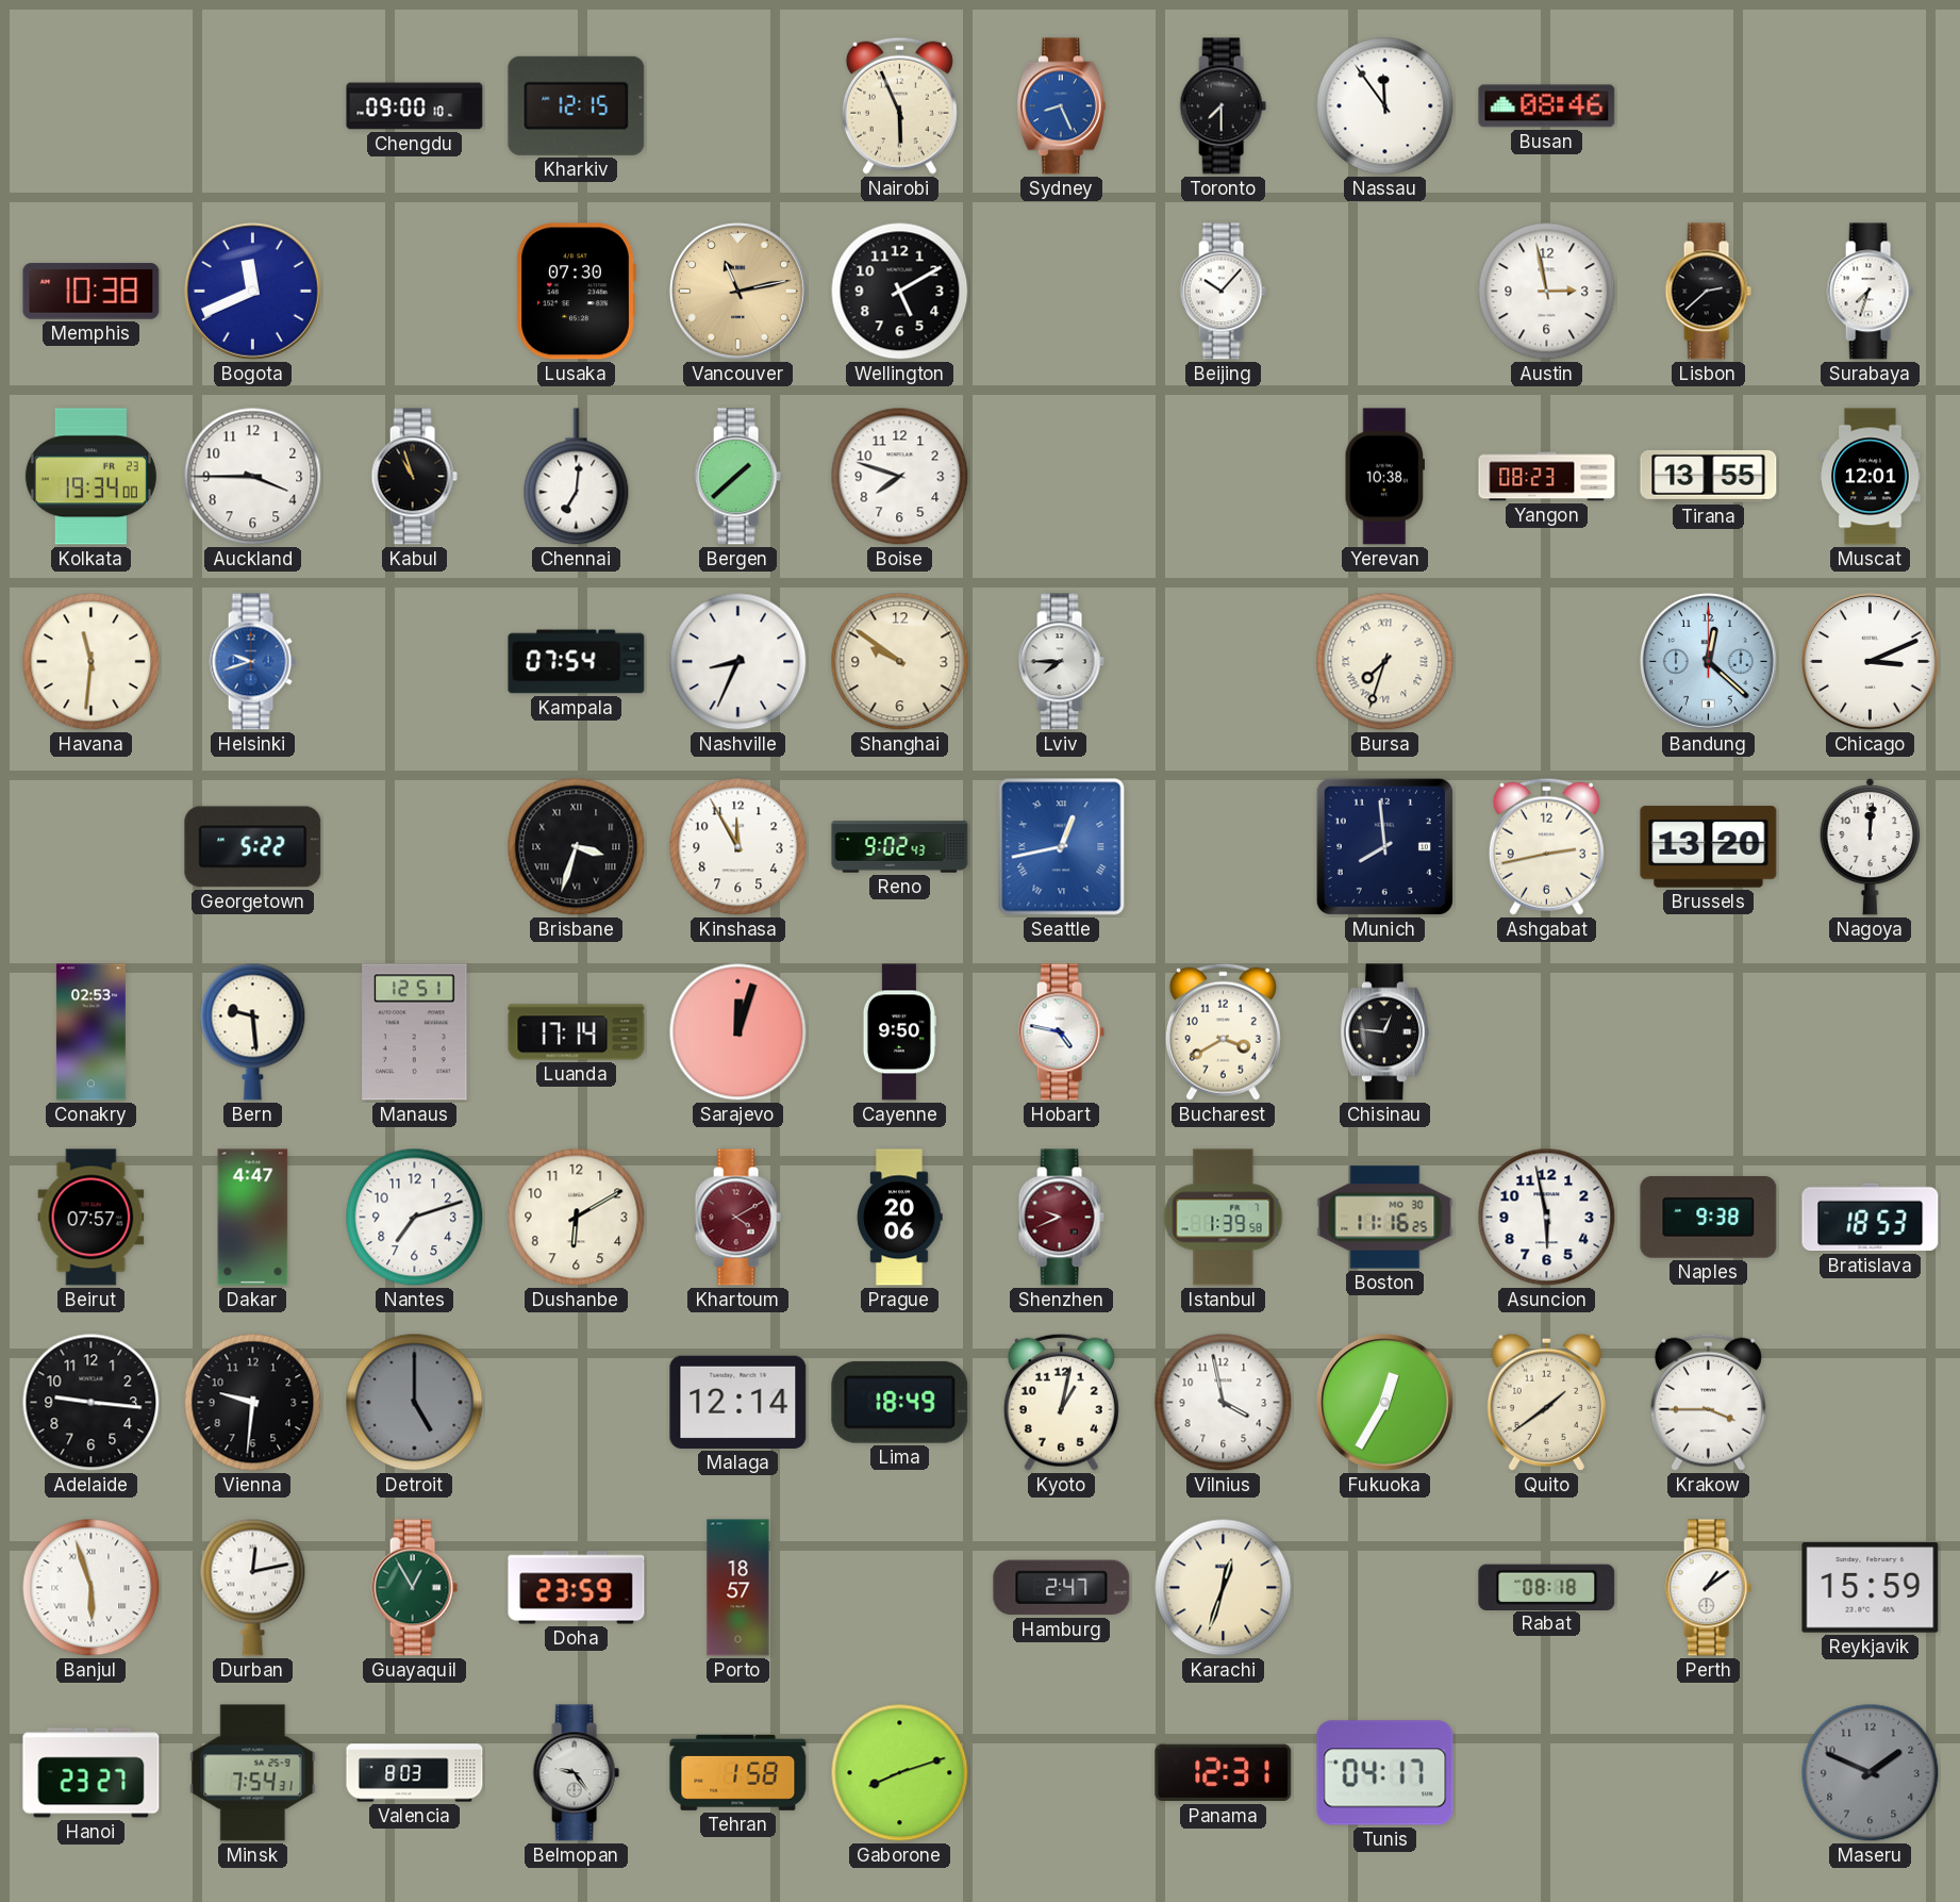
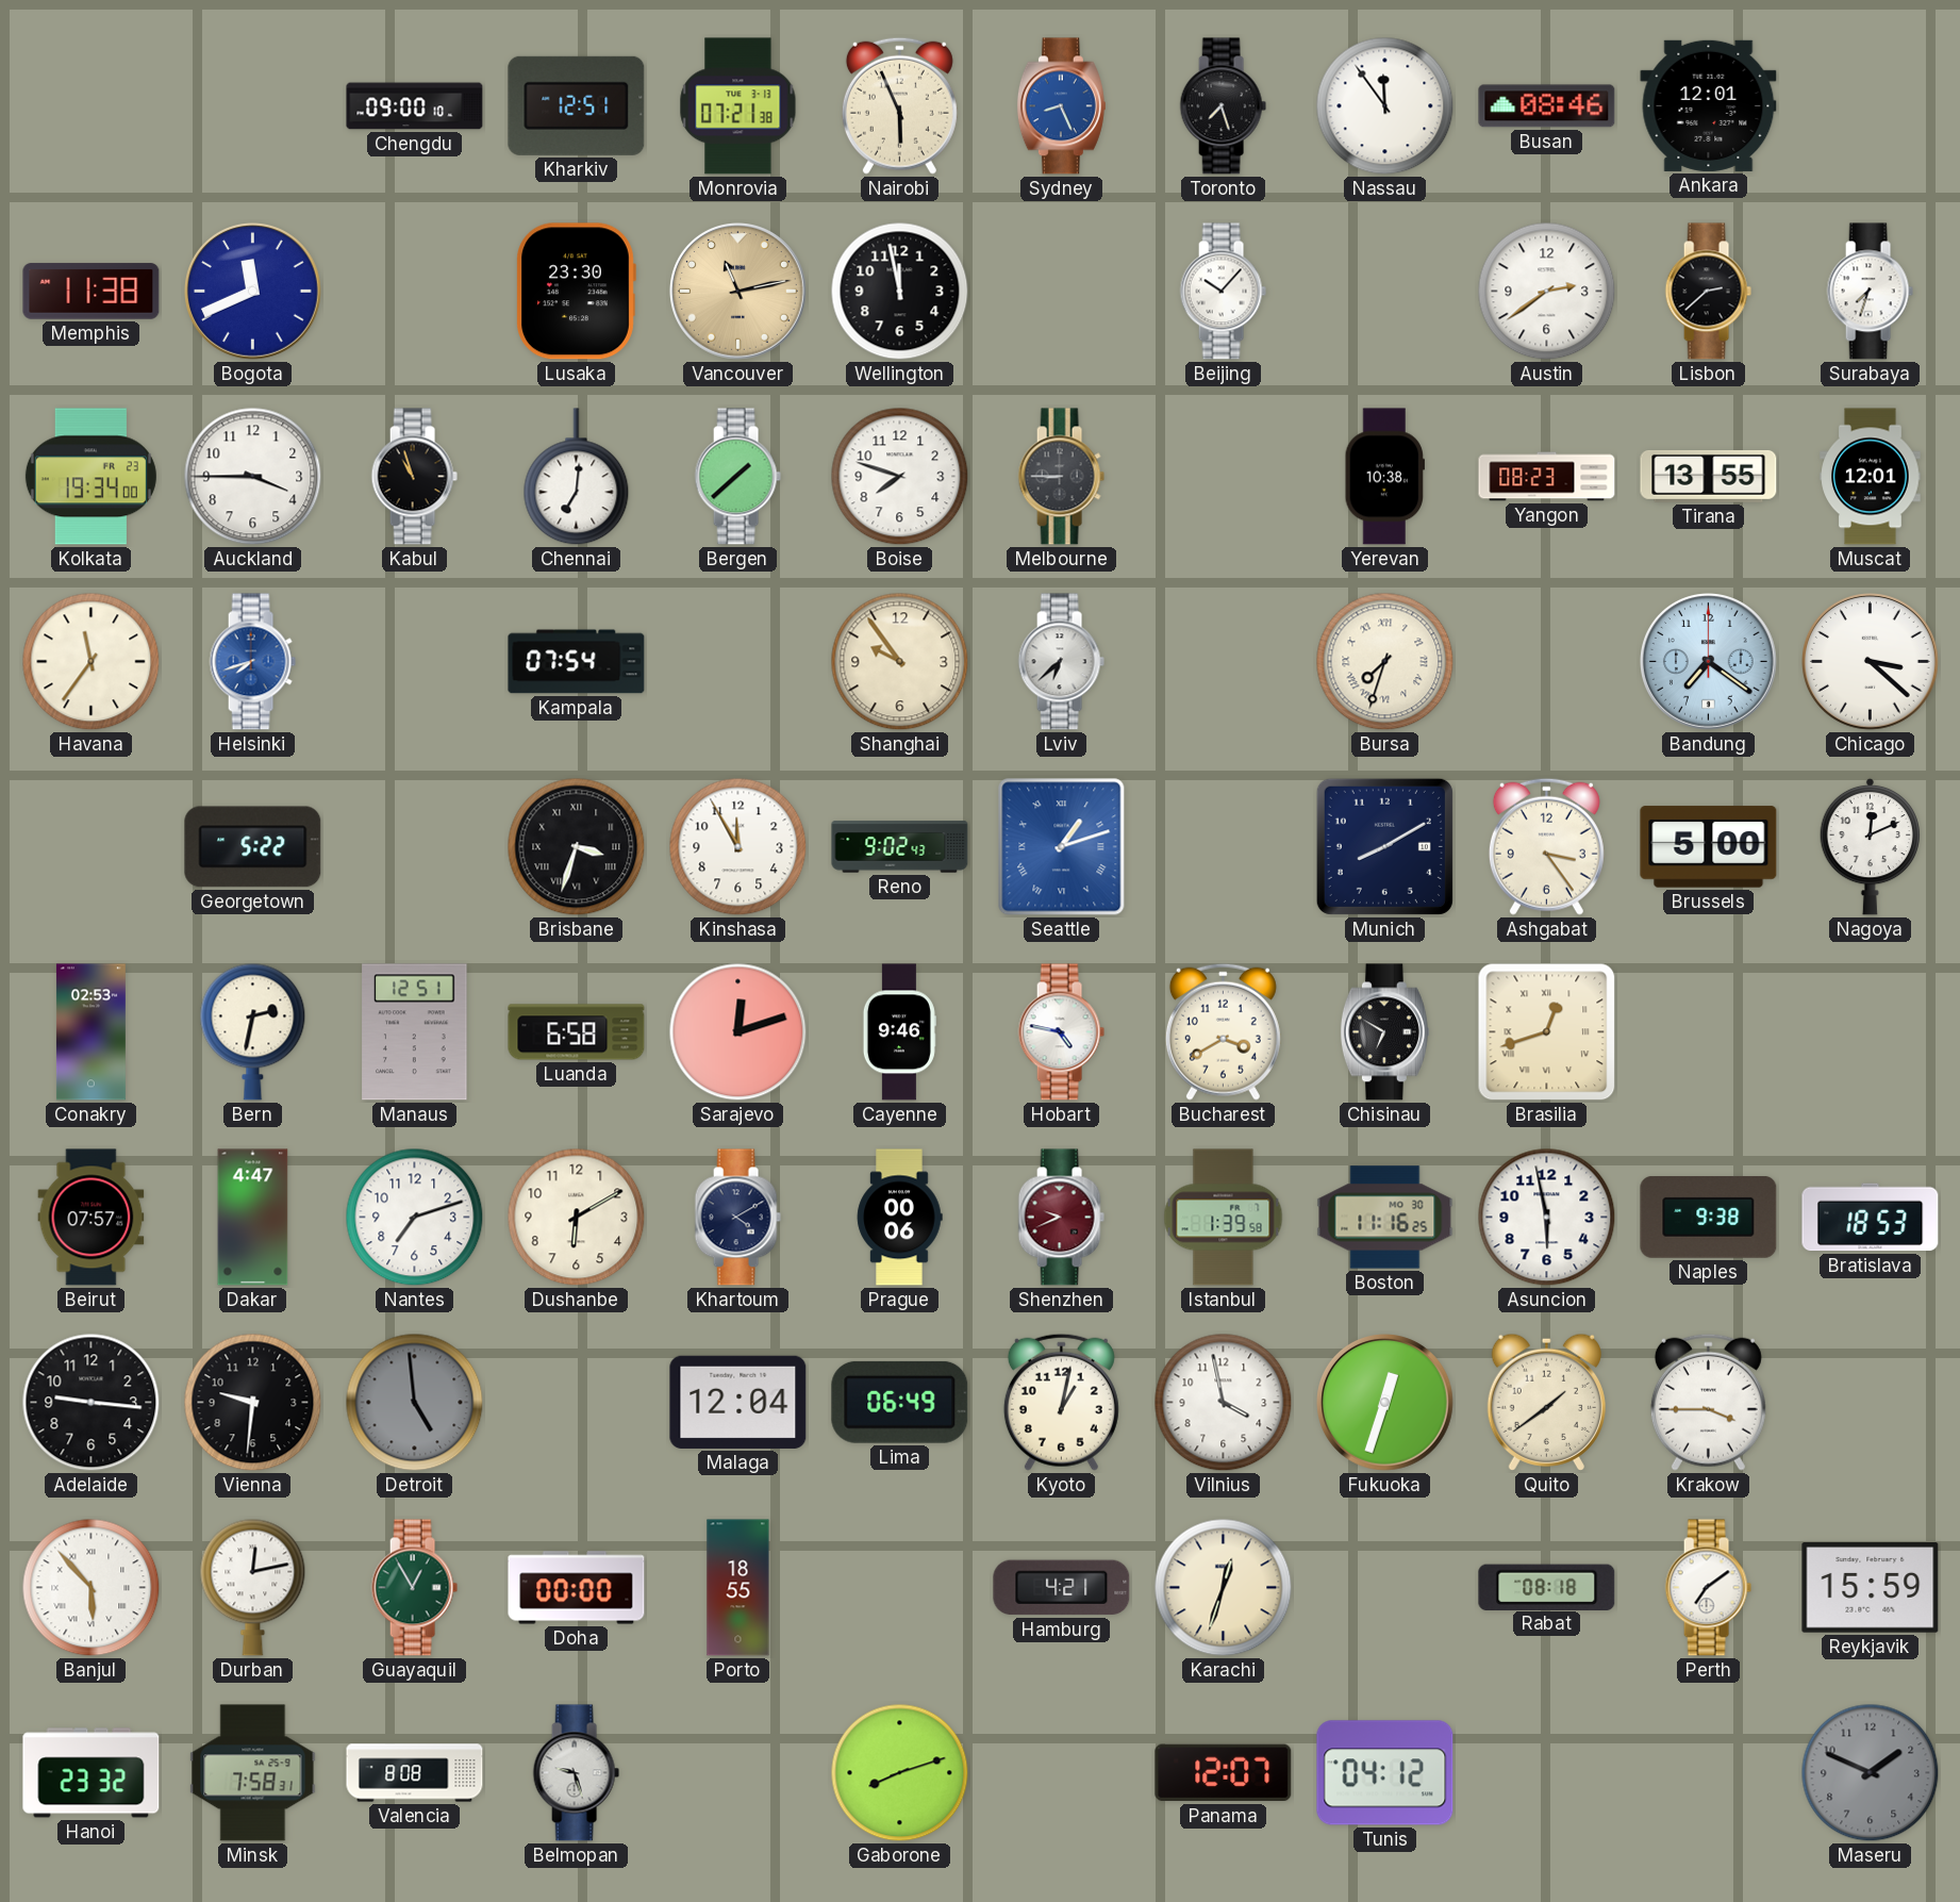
Kharkiv: 12:15 -> 12:51
Monrovia: none -> 07:21
Toronto: 7:30 -> 7:27
Ankara: none -> 12:01
Memphis: 10:38 -> 11:38
Lusaka: 07:30 -> 23:30
Wellington: 5:10 -> 11:58
Austin: 2:58 -> 2:39
Melbourne: none -> 8:45
Havana: 11:31 -> 11:36
Helsinki: 9:42 -> 7:42
Nashville: 8:34 -> none
Shanghai: 9:51 -> 9:54
Lviv: 7:45 -> 6:38
Bandung: 12:22 -> 7:21
Chicago: 3:11 -> 3:22
Seattle: 12:43 -> 1:12
Munich: 7:59 -> 8:10
Ashgabat: 2:43 -> 3:24
Brussels: 13:20 -> 5:00
Nagoya: 12:01 -> 12:11
Bern: 9:29 -> 2:32
Luanda: 17:14 -> 6:58
Sarajevo: 12:03 -> 12:12
Cayenne: 9:50 -> 9:46
Chisinau: 12:46 -> 6:50
Brasilia: none -> 12:42
Khartoum dial: burgundy -> navy
Prague: 20:06 -> 00:06
Detroit: 5:00 -> 4:59
Malaga: 12:14 -> 12:04
Lima: 18:49 -> 06:49
Fukuoka: 12:35 -> 12:33
Banjul: 5:57 -> 5:53
Doha: 23:59 -> 00:00
Porto: 18:57 -> 18:55
Hamburg: 2:47 -> 4:21
Perth: 1:09 -> 7:09
Hanoi: 23:27 -> 23:32
Minsk: 7:54 -> 7:58
Valencia: 8:03 -> 8:08
Belmopan: 9:24 -> 9:27
Tehran: 1:58 -> none
Panama: 12:31 -> 12:07
Tunis: 04:17 -> 04:12
